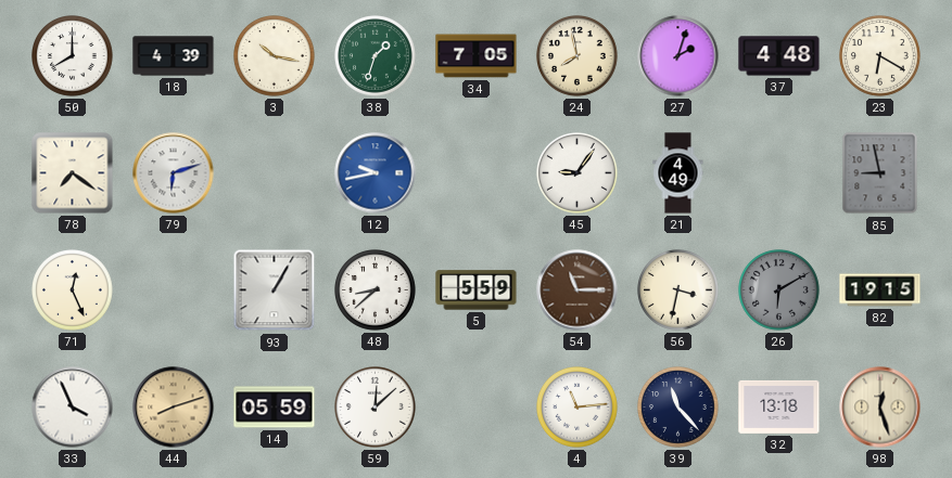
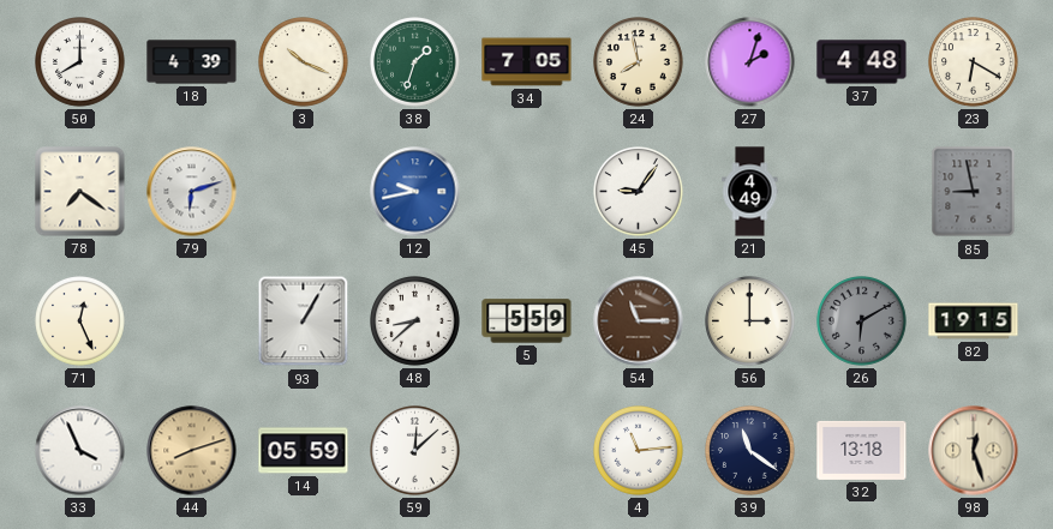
3: 10:17 -> 10:19
56: 3:32 -> 3:00
39: 11:23 -> 11:21
